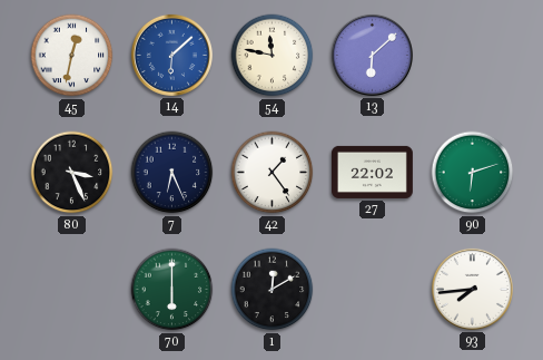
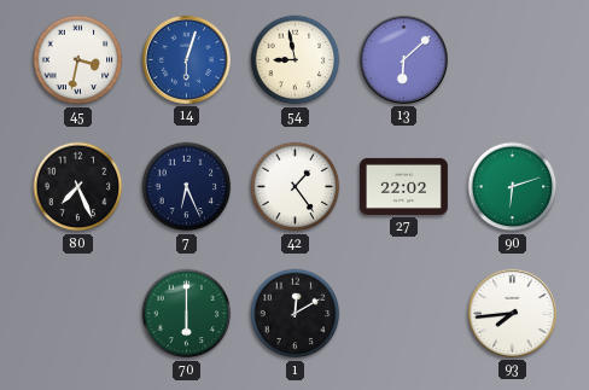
45: 12:32 -> 3:32
14: 6:08 -> 6:03
54: 11:47 -> 8:58
80: 3:26 -> 7:26
